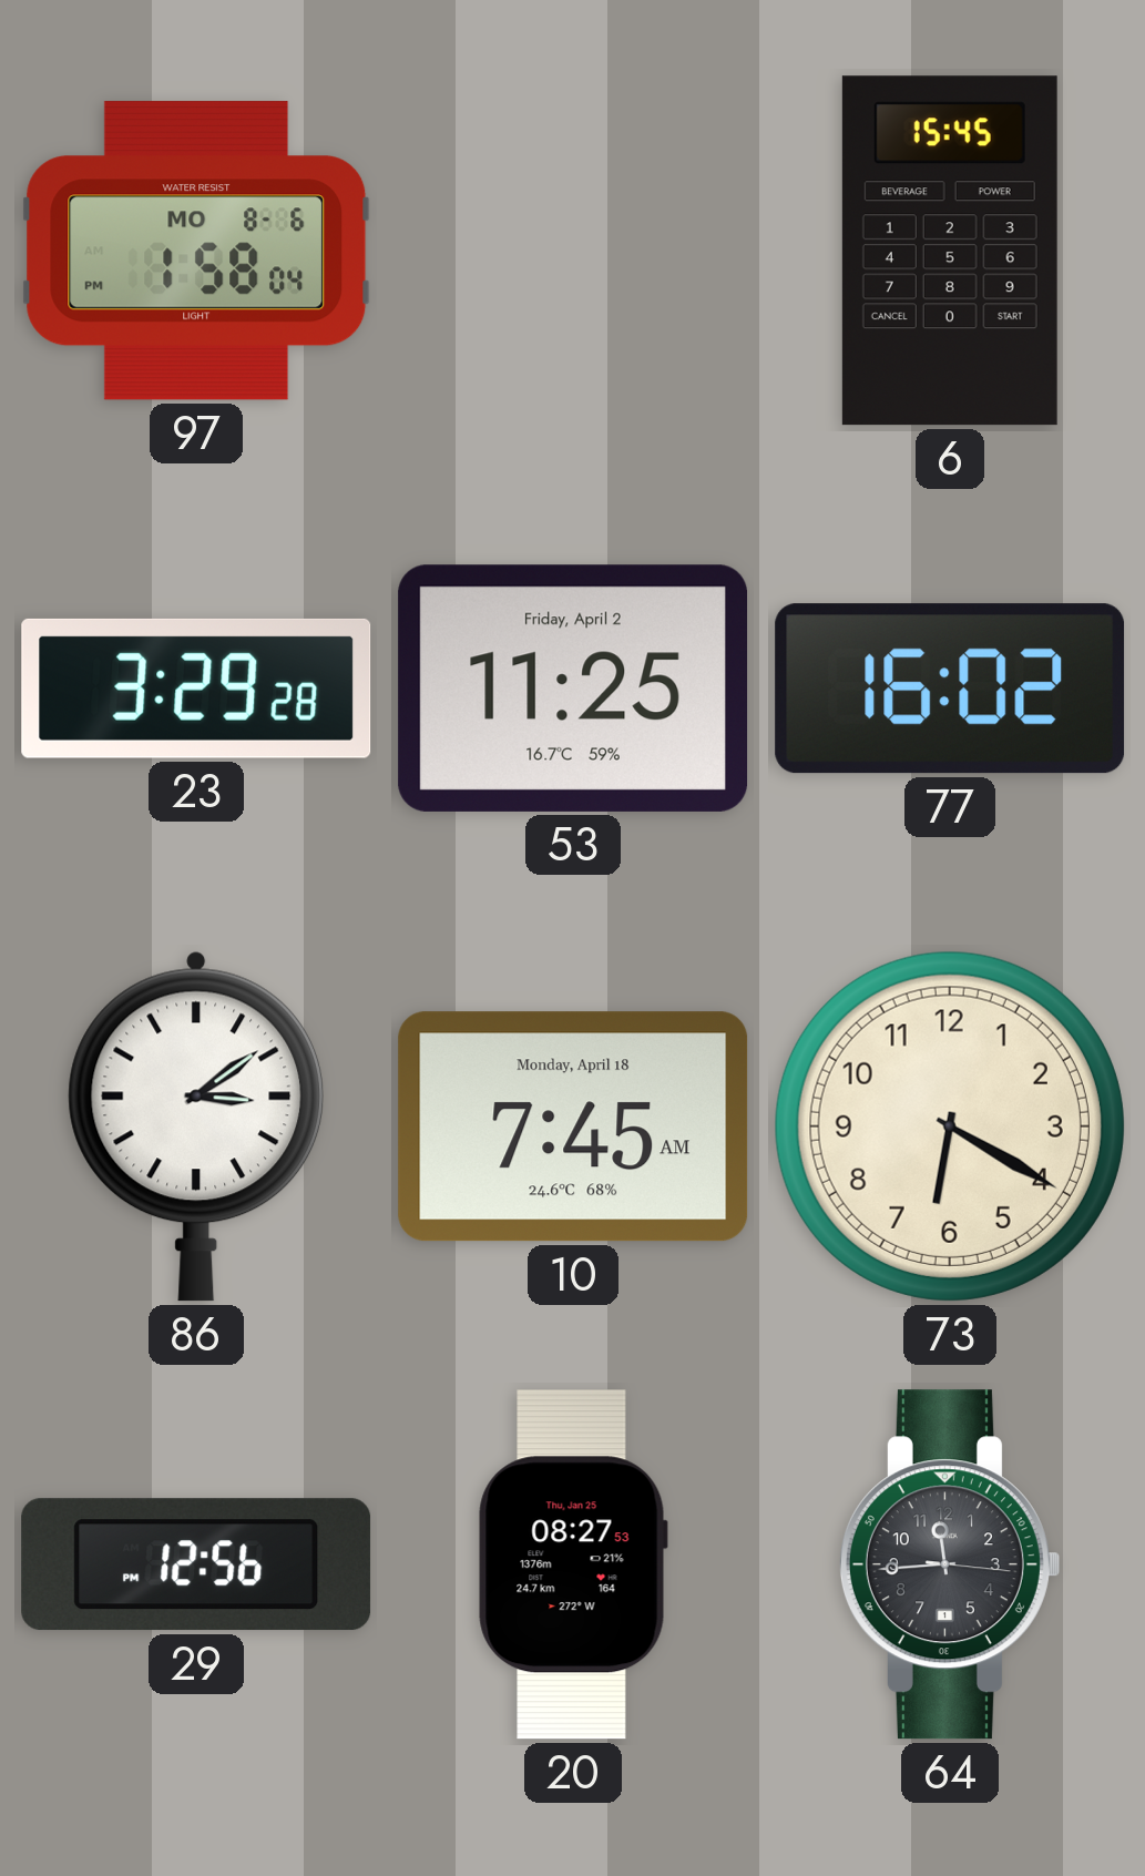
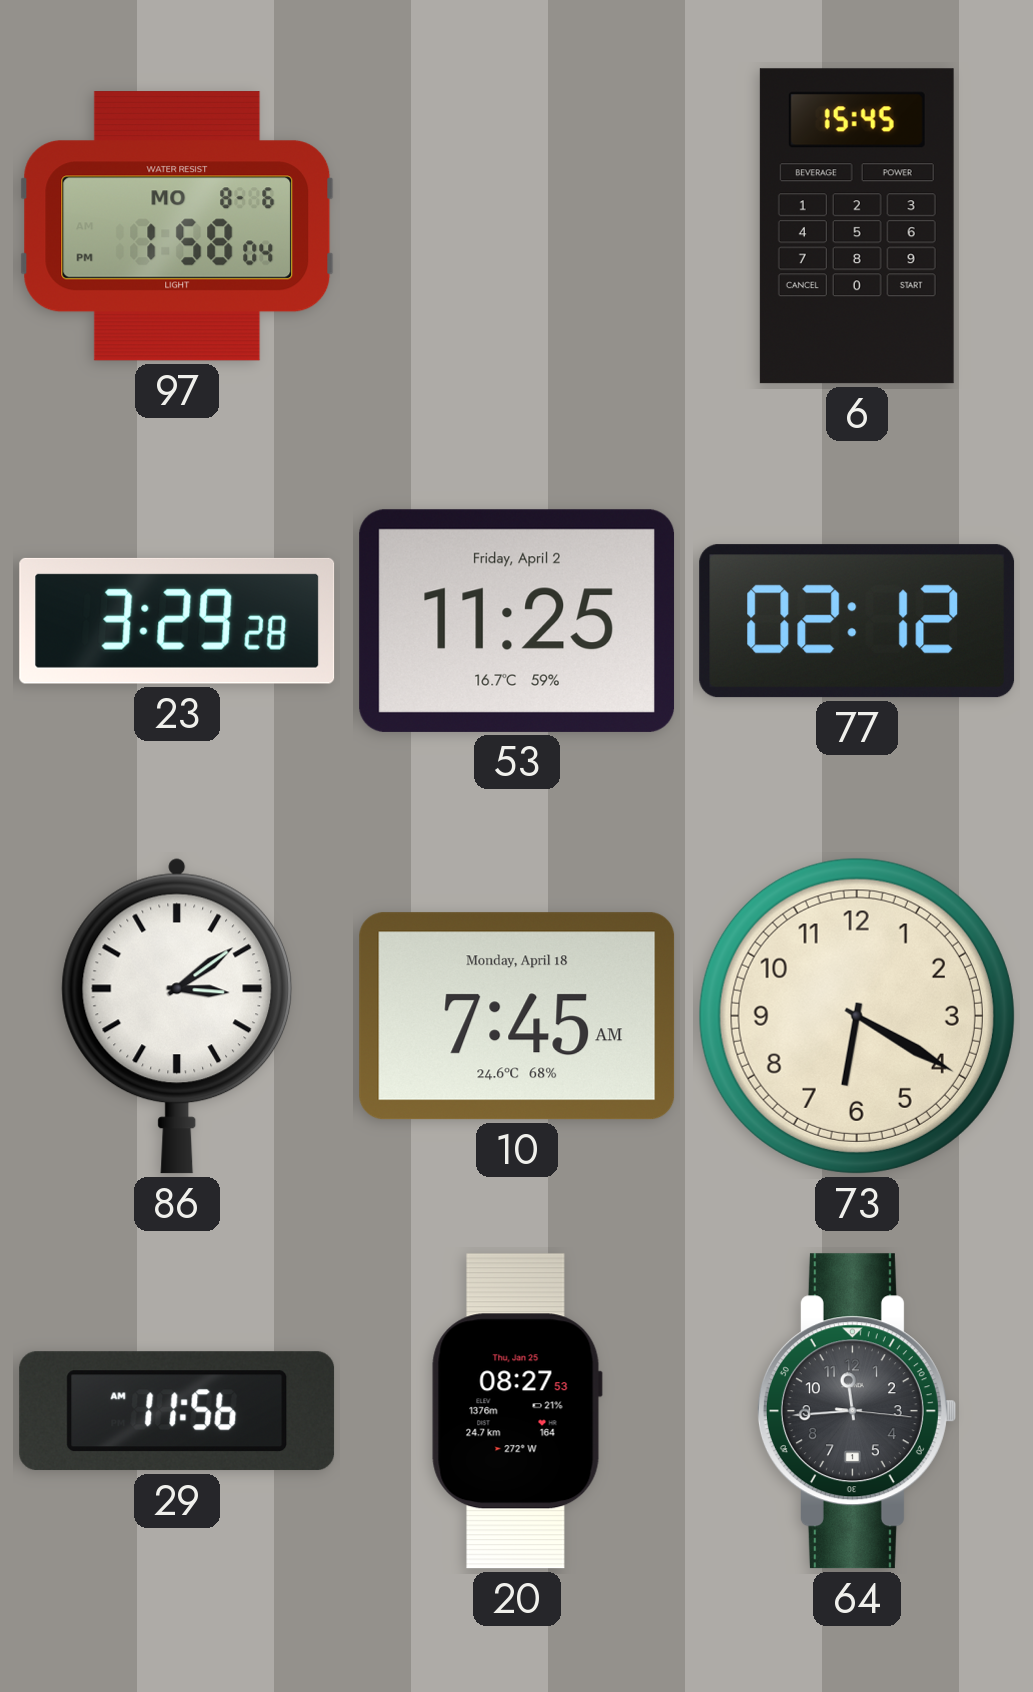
77: 16:02 -> 02:12
29: 12:56 -> 11:56
